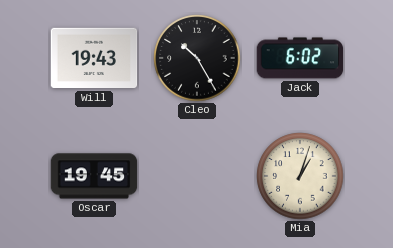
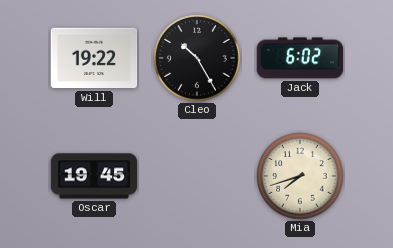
Will: 19:43 -> 19:22
Mia: 1:03 -> 7:42
